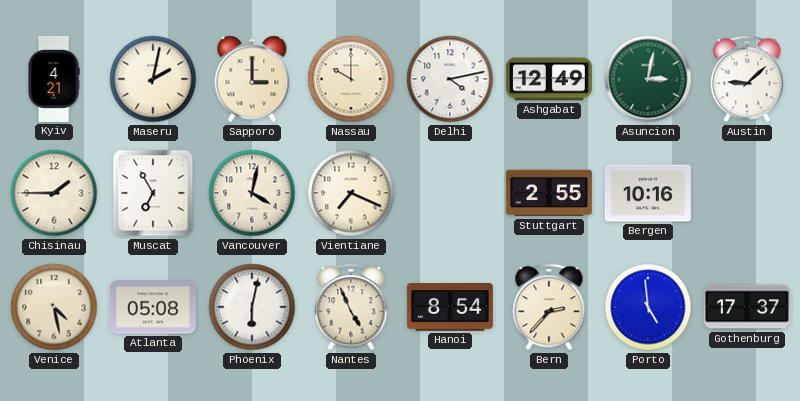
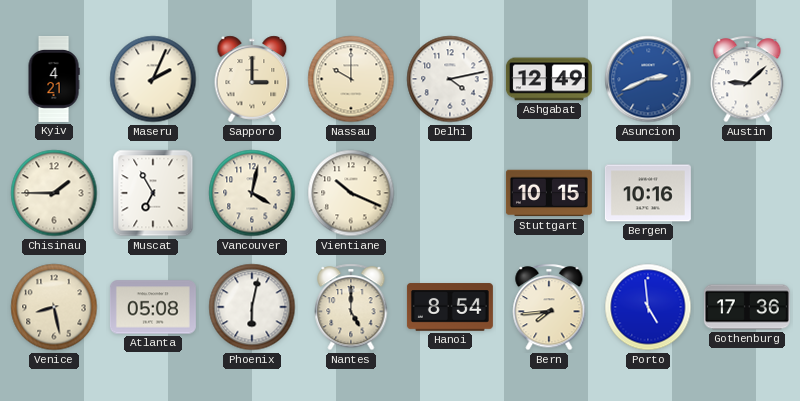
Maseru: 2:02 -> 2:04
Asuncion: 3:02 -> 2:41
Asuncion dial: green -> blue
Vientiane: 7:19 -> 10:19
Stuttgart: 2:55 -> 10:15
Venice: 4:28 -> 8:28
Nantes: 4:56 -> 5:00
Bern: 2:37 -> 7:44
Gothenburg: 17:37 -> 17:36
